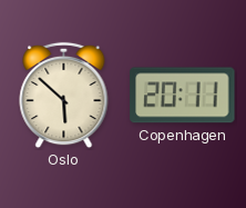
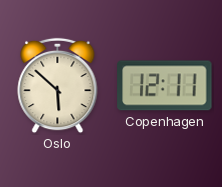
Copenhagen: 20:11 -> 12:11
